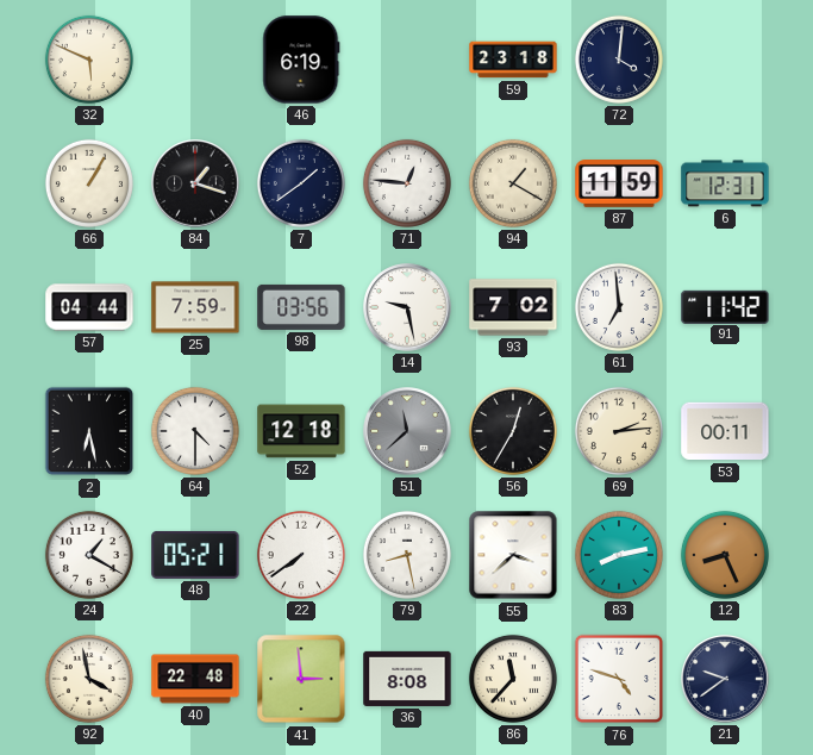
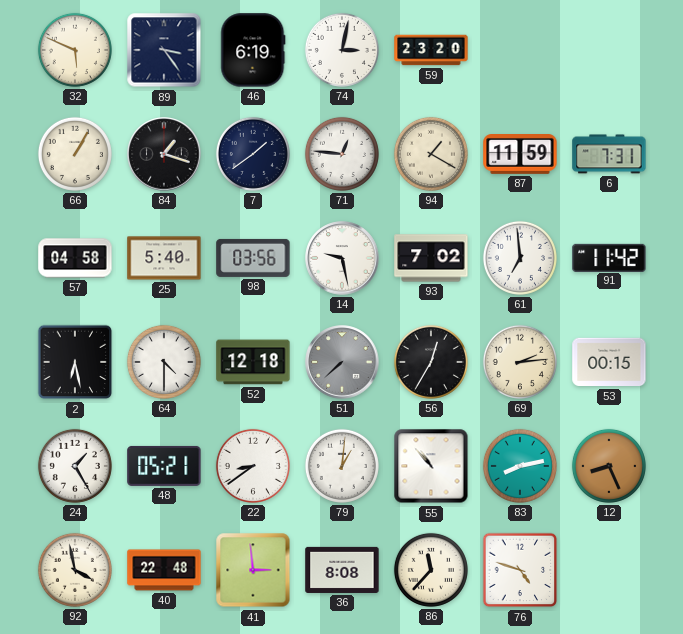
89: none -> 3:24
74: none -> 3:02
59: 23:18 -> 23:20
72: 4:01 -> none
6: 12:31 -> 7:31
57: 04:44 -> 04:58
25: 7:59 -> 5:40
51: 11:38 -> 7:38
53: 00:11 -> 00:15
24: 1:20 -> 1:25
22: 7:39 -> 8:39
79: 8:28 -> 1:01
55: 3:38 -> 10:53
21: 9:39 -> none
